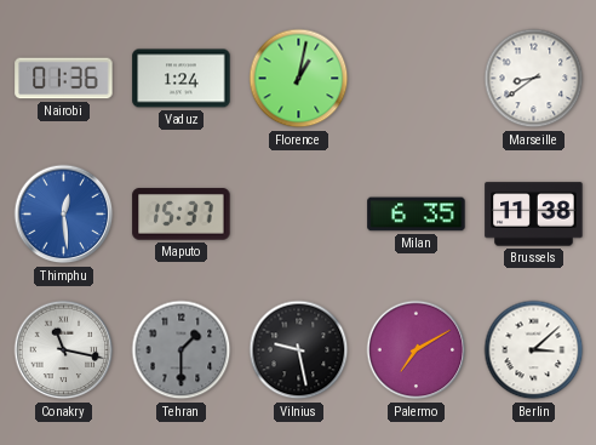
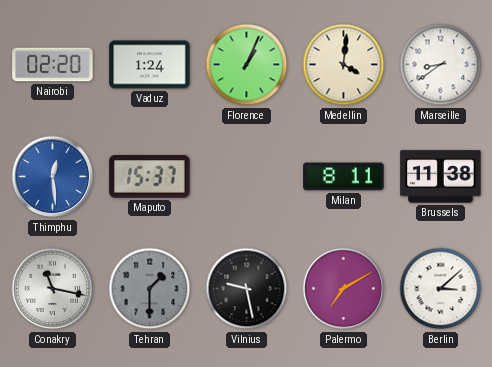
Nairobi: 01:36 -> 02:20
Florence: 1:02 -> 1:04
Medellin: none -> 4:01
Milan: 6:35 -> 8:11
